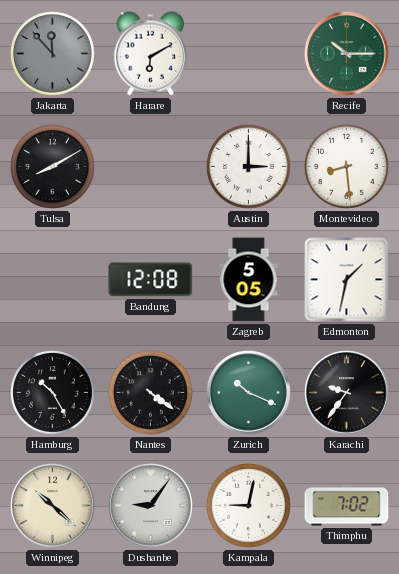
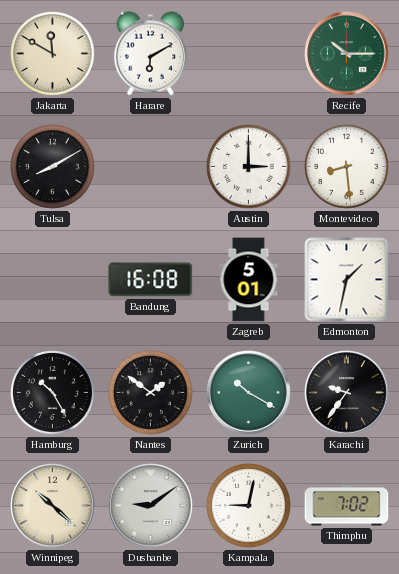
Jakarta: 11:53 -> 11:50
Jakarta dial: grey -> cream
Bandung: 12:08 -> 16:08
Zagreb: 5:05 -> 5:01
Nantes: 4:21 -> 1:51
Zurich: 10:19 -> 10:20
Dushanbe: 9:06 -> 9:09
